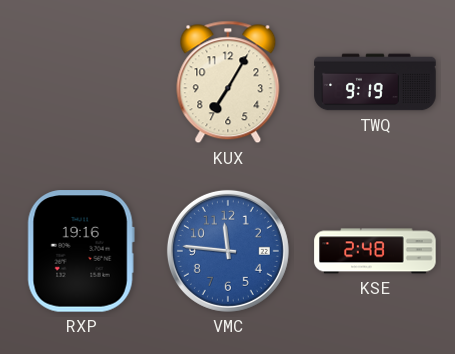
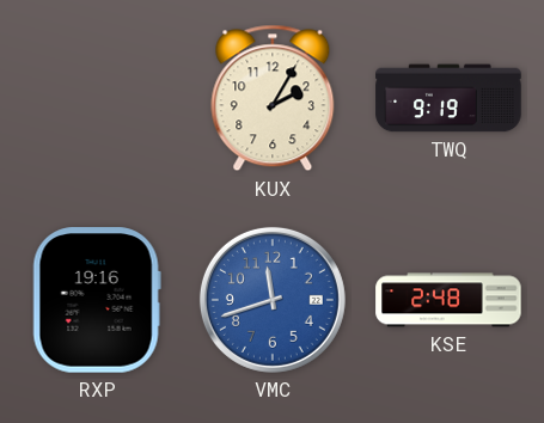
KUX: 7:05 -> 2:05
VMC: 11:46 -> 11:42
